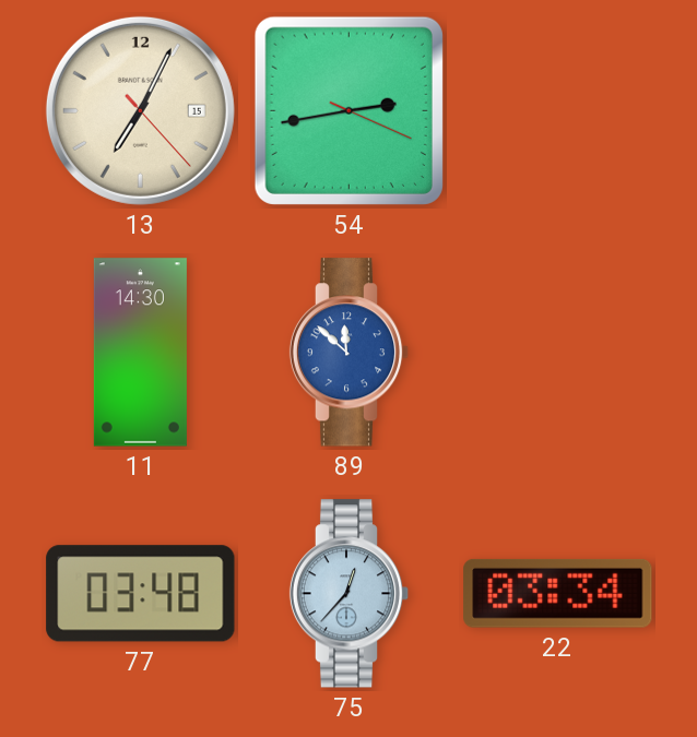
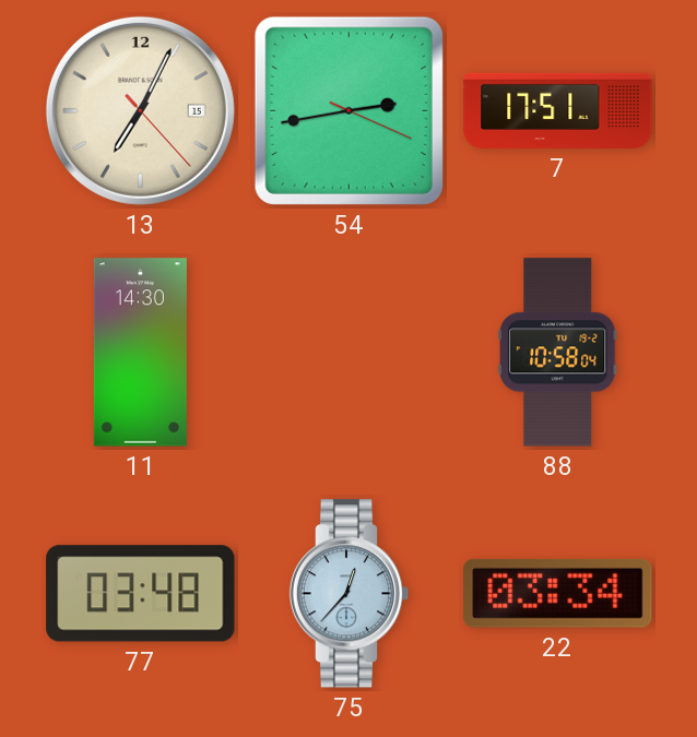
7: none -> 17:51
89: 11:52 -> none
88: none -> 10:58
